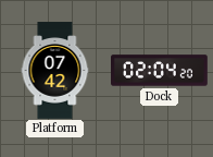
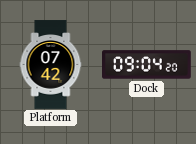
Dock: 02:04 -> 09:04
